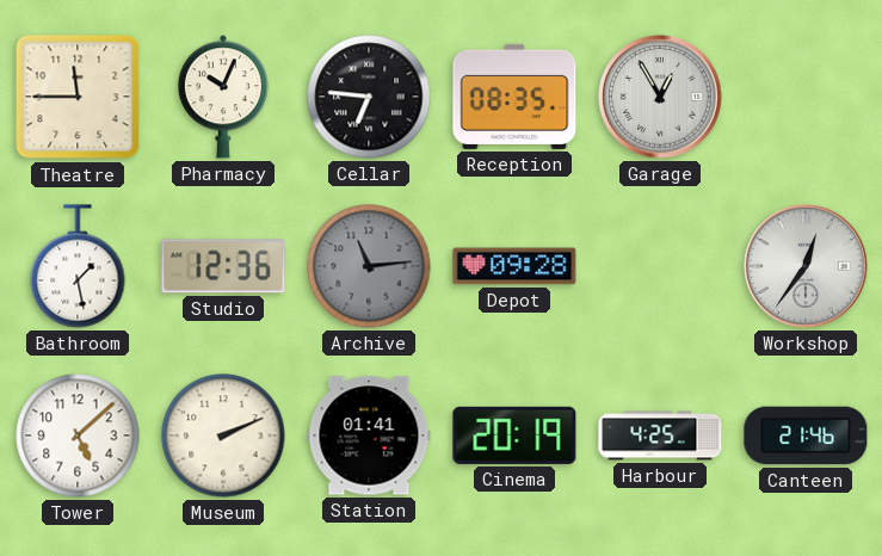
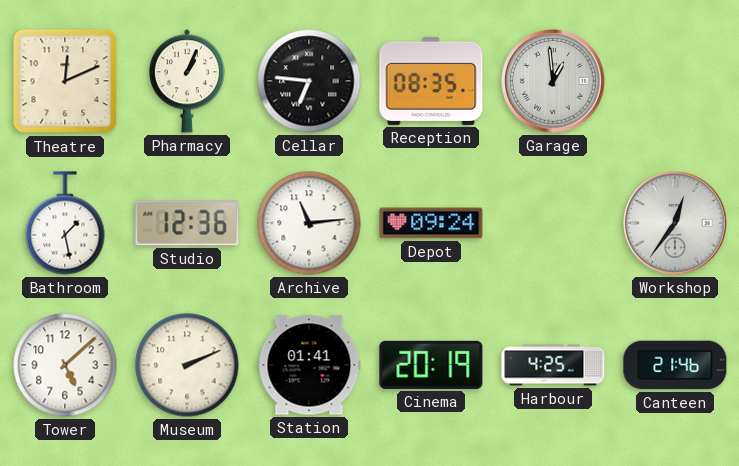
Theatre: 11:45 -> 12:11
Pharmacy: 10:04 -> 1:04
Garage: 12:55 -> 12:59
Archive dial: grey -> white
Depot: 09:28 -> 09:24
